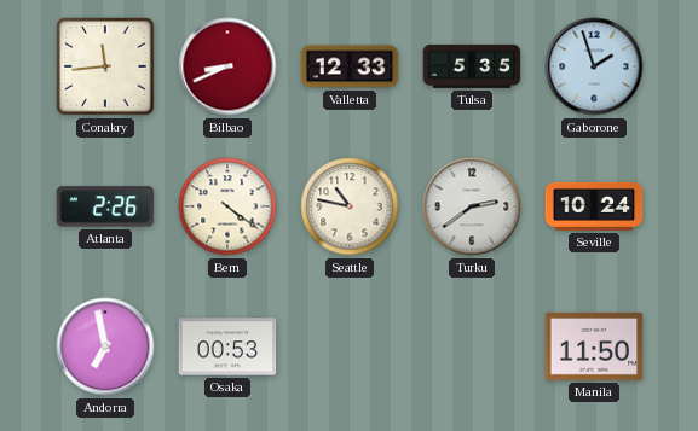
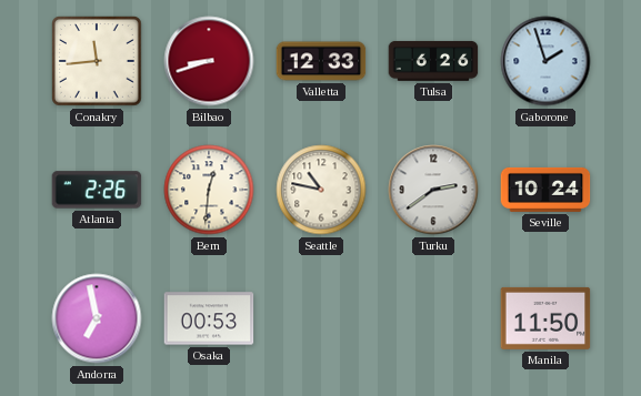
Bilbao: 8:41 -> 8:42
Tulsa: 5:35 -> 6:26
Bern: 4:21 -> 12:31
